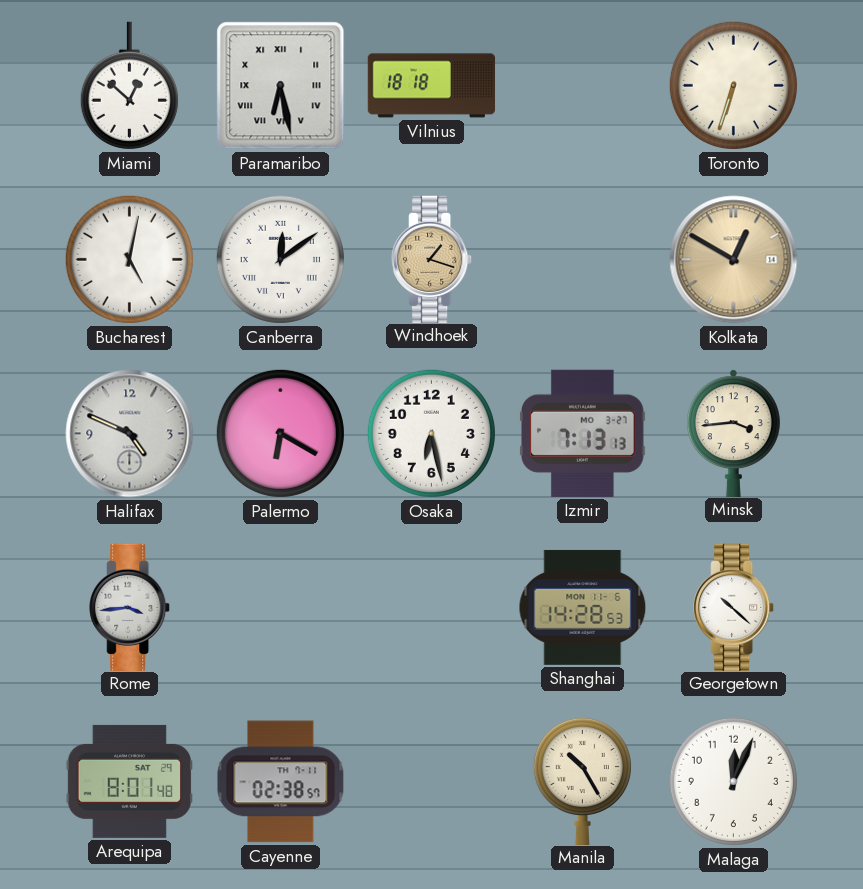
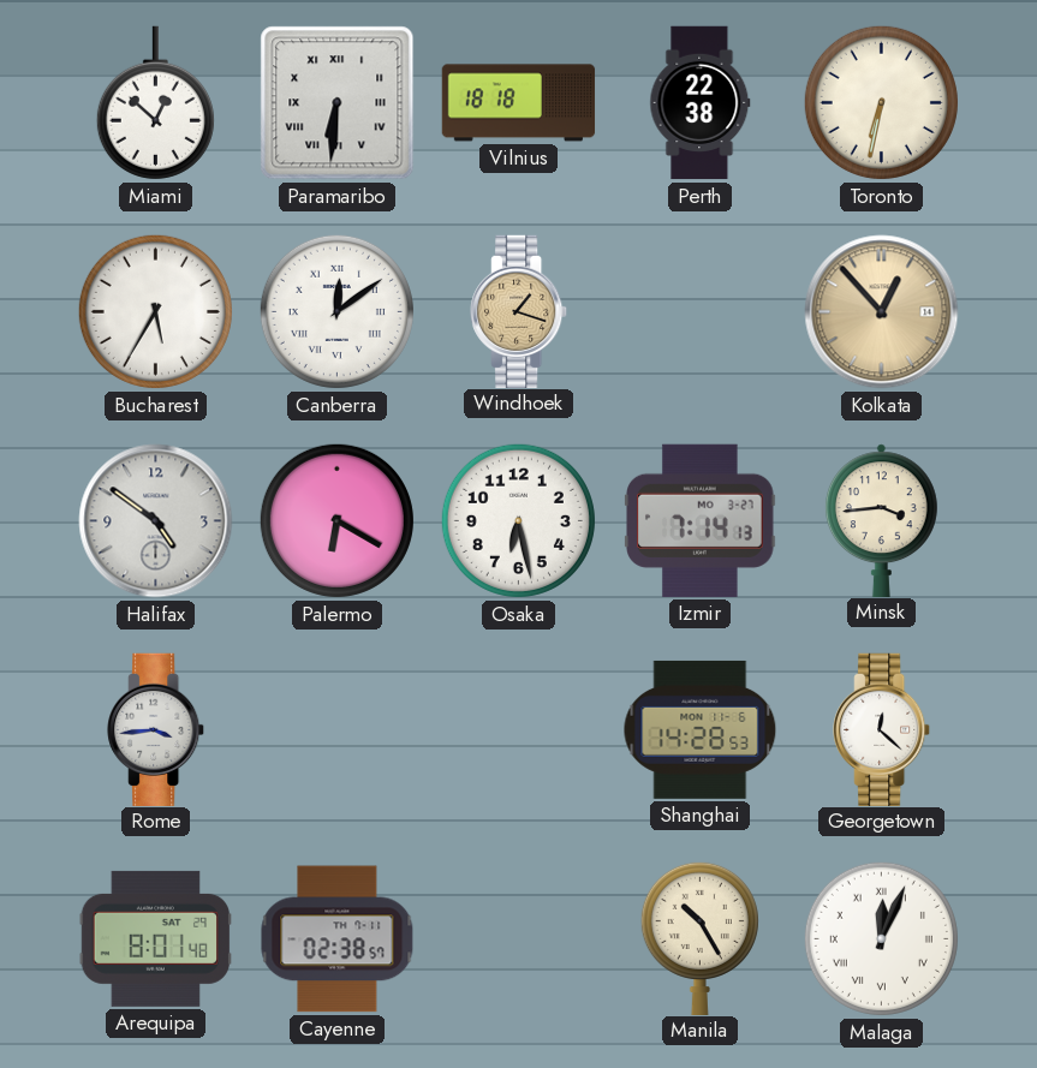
Paramaribo: 6:28 -> 6:31
Perth: none -> 22:38
Toronto: 6:33 -> 6:32
Bucharest: 5:02 -> 5:35
Kolkata: 12:50 -> 12:53
Halifax: 4:49 -> 4:51
Izmir: 7:13 -> 7:14
Georgetown: 10:22 -> 12:22
Malaga numerals: Arabic -> Roman
